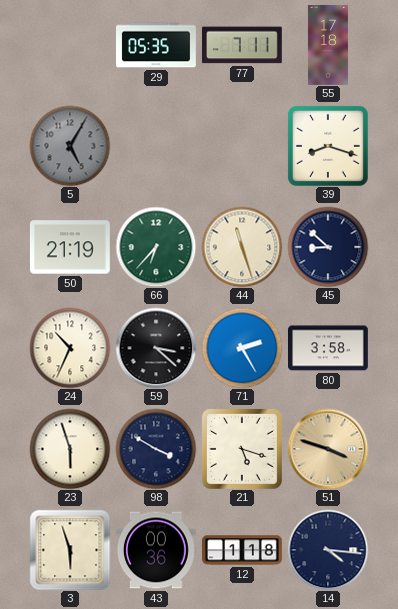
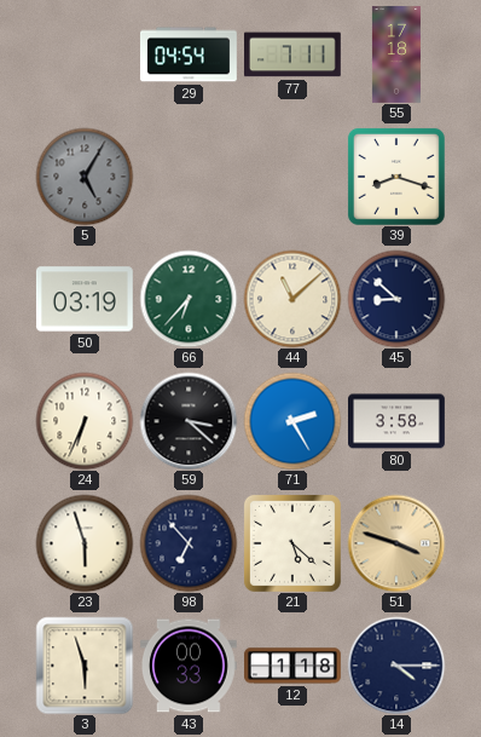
29: 05:35 -> 04:54
50: 21:19 -> 03:19
44: 11:27 -> 11:08
24: 10:34 -> 6:34
98: 3:50 -> 6:53
21: 5:18 -> 5:22
43: 00:36 -> 00:33
14: 4:16 -> 4:15
